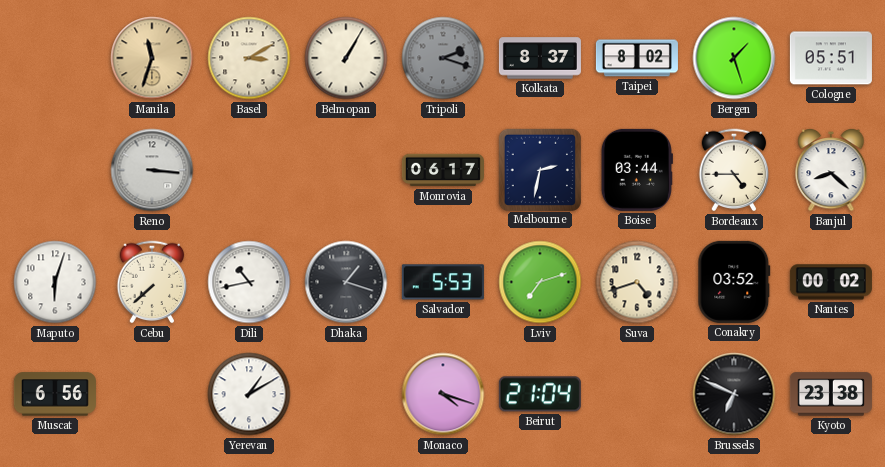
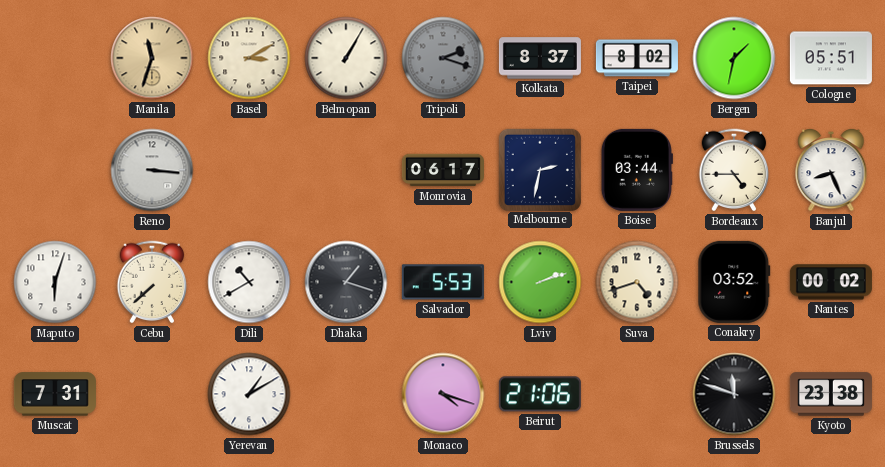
Bergen: 1:27 -> 1:32
Banjul: 8:22 -> 8:26
Dili: 10:43 -> 10:40
Lviv: 7:12 -> 2:12
Muscat: 6:56 -> 7:31
Beirut: 21:04 -> 21:06
Brussels: 6:49 -> 11:48
